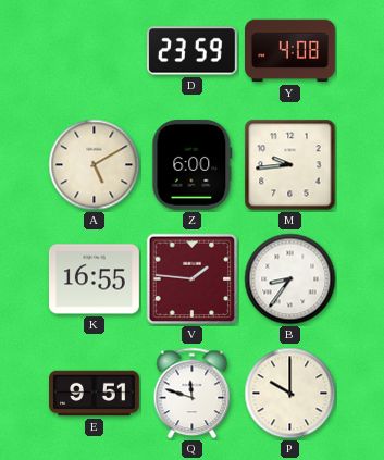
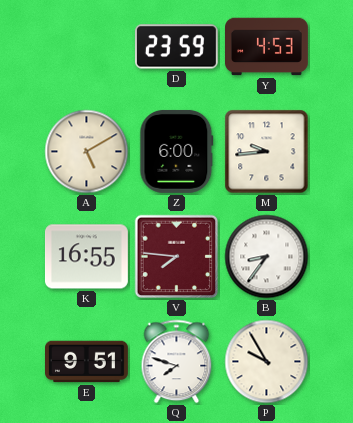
Y: 4:08 -> 4:53
V: 1:46 -> 7:46
Q: 11:48 -> 7:48
P: 10:00 -> 9:55
